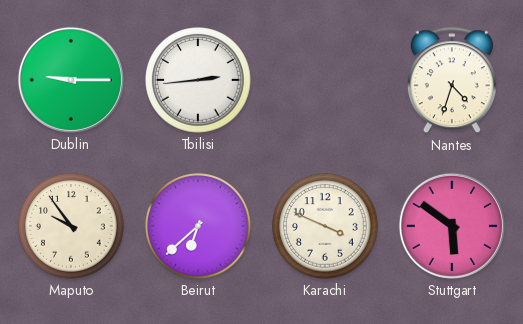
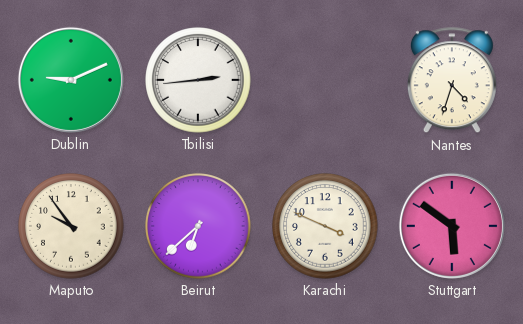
Dublin: 9:15 -> 9:11
